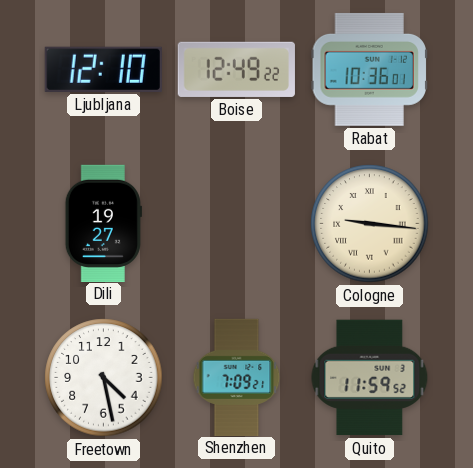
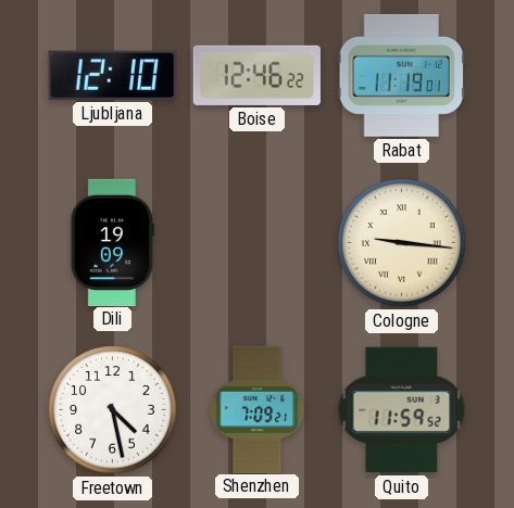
Boise: 12:49 -> 12:46
Rabat: 10:36 -> 11:19
Dili: 19:27 -> 19:09
